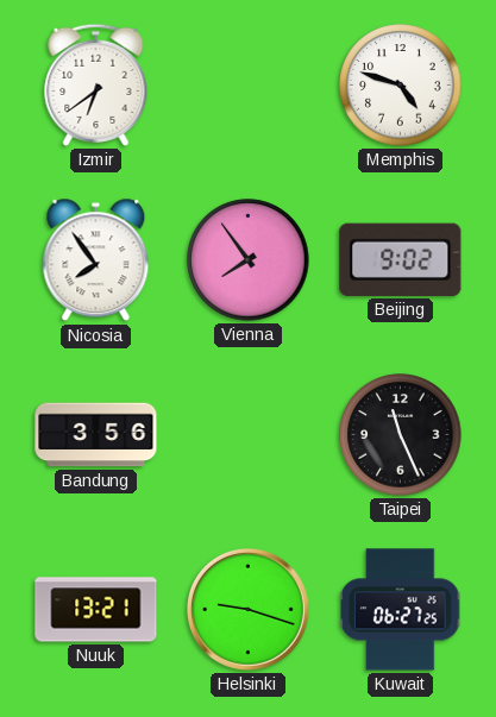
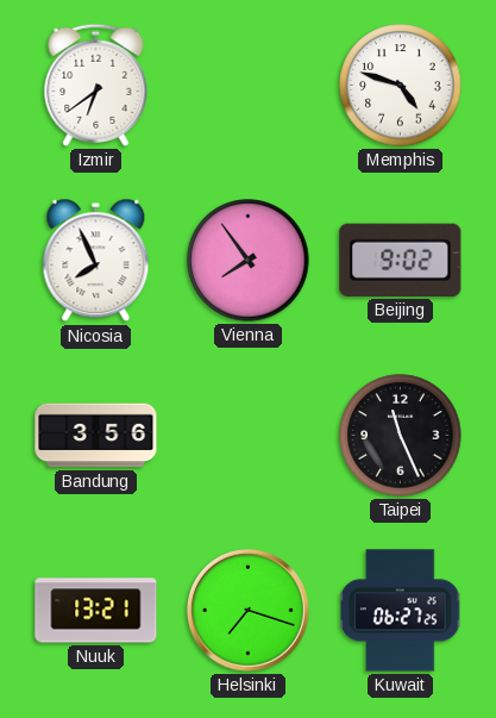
Nicosia: 7:54 -> 7:56
Helsinki: 9:18 -> 7:18
